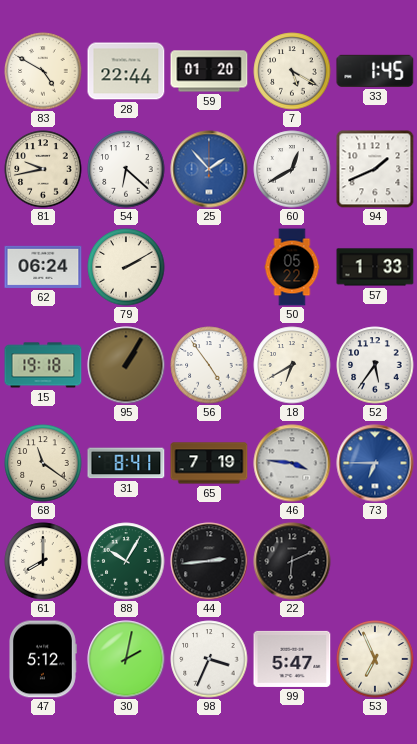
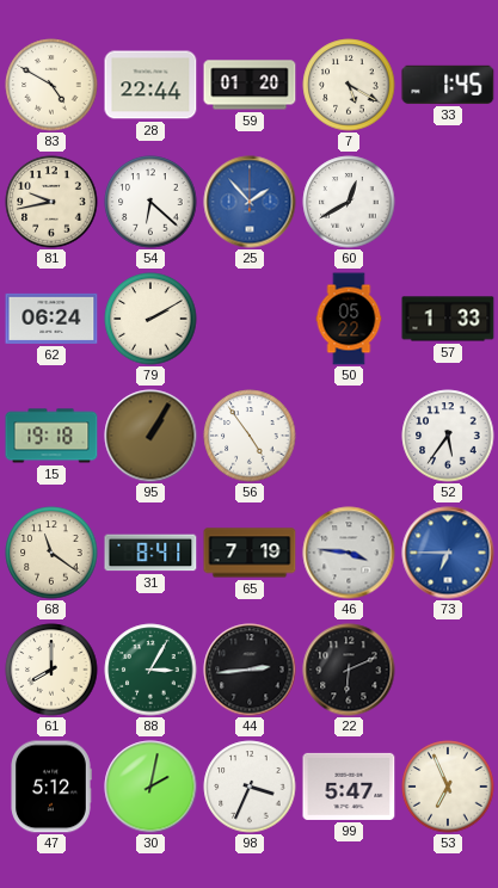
94: 1:41 -> none
18: 6:40 -> none
88: 10:05 -> 3:05
